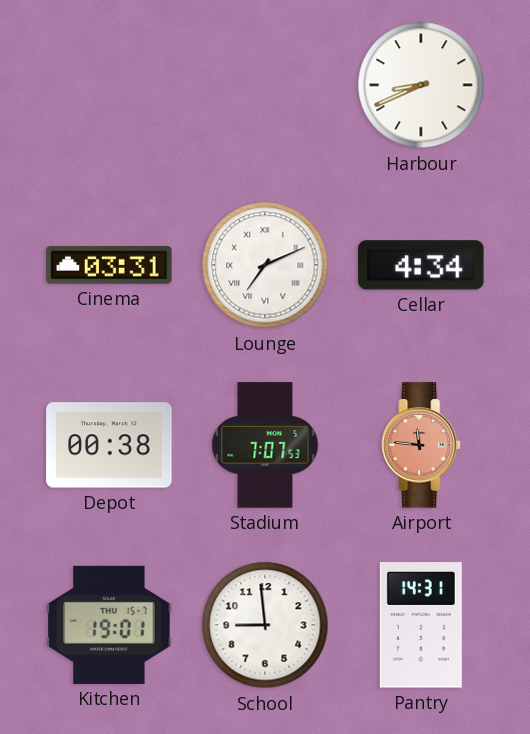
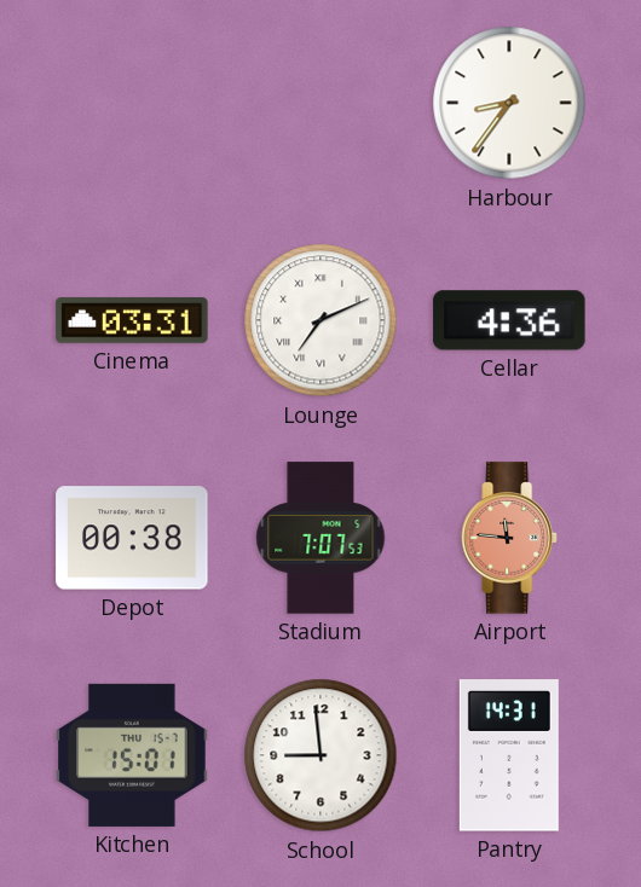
Harbour: 8:41 -> 8:36
Cellar: 4:34 -> 4:36
Kitchen: 19:01 -> 15:01
